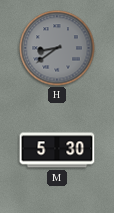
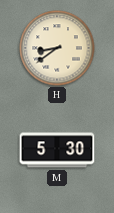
H dial: grey -> cream
